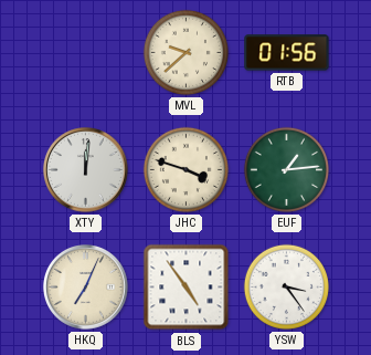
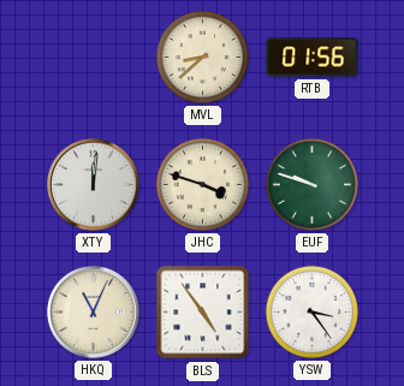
MVL: 9:38 -> 8:38
EUF: 1:14 -> 9:48
HKQ: 7:04 -> 11:04
